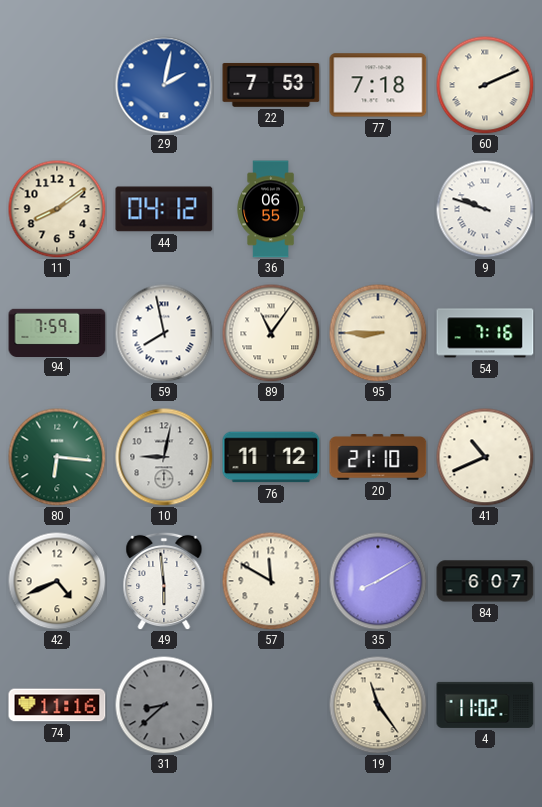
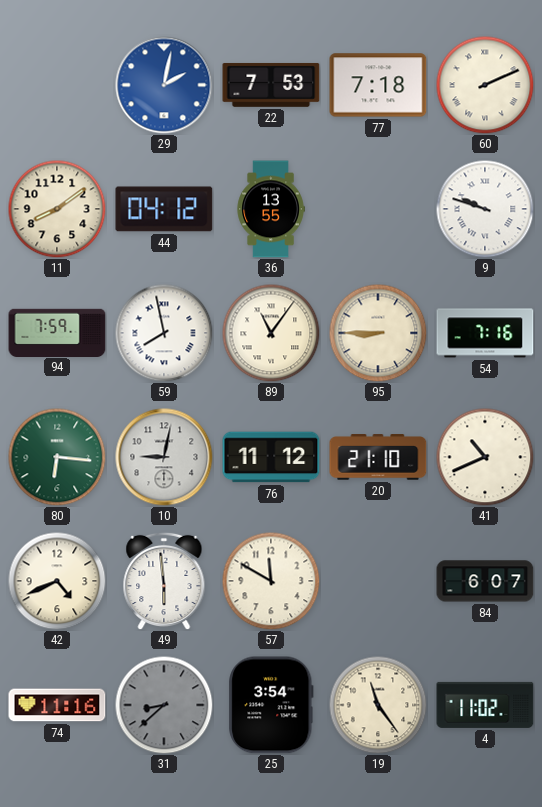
36: 06:55 -> 13:55
35: 8:10 -> none
25: none -> 3:54
